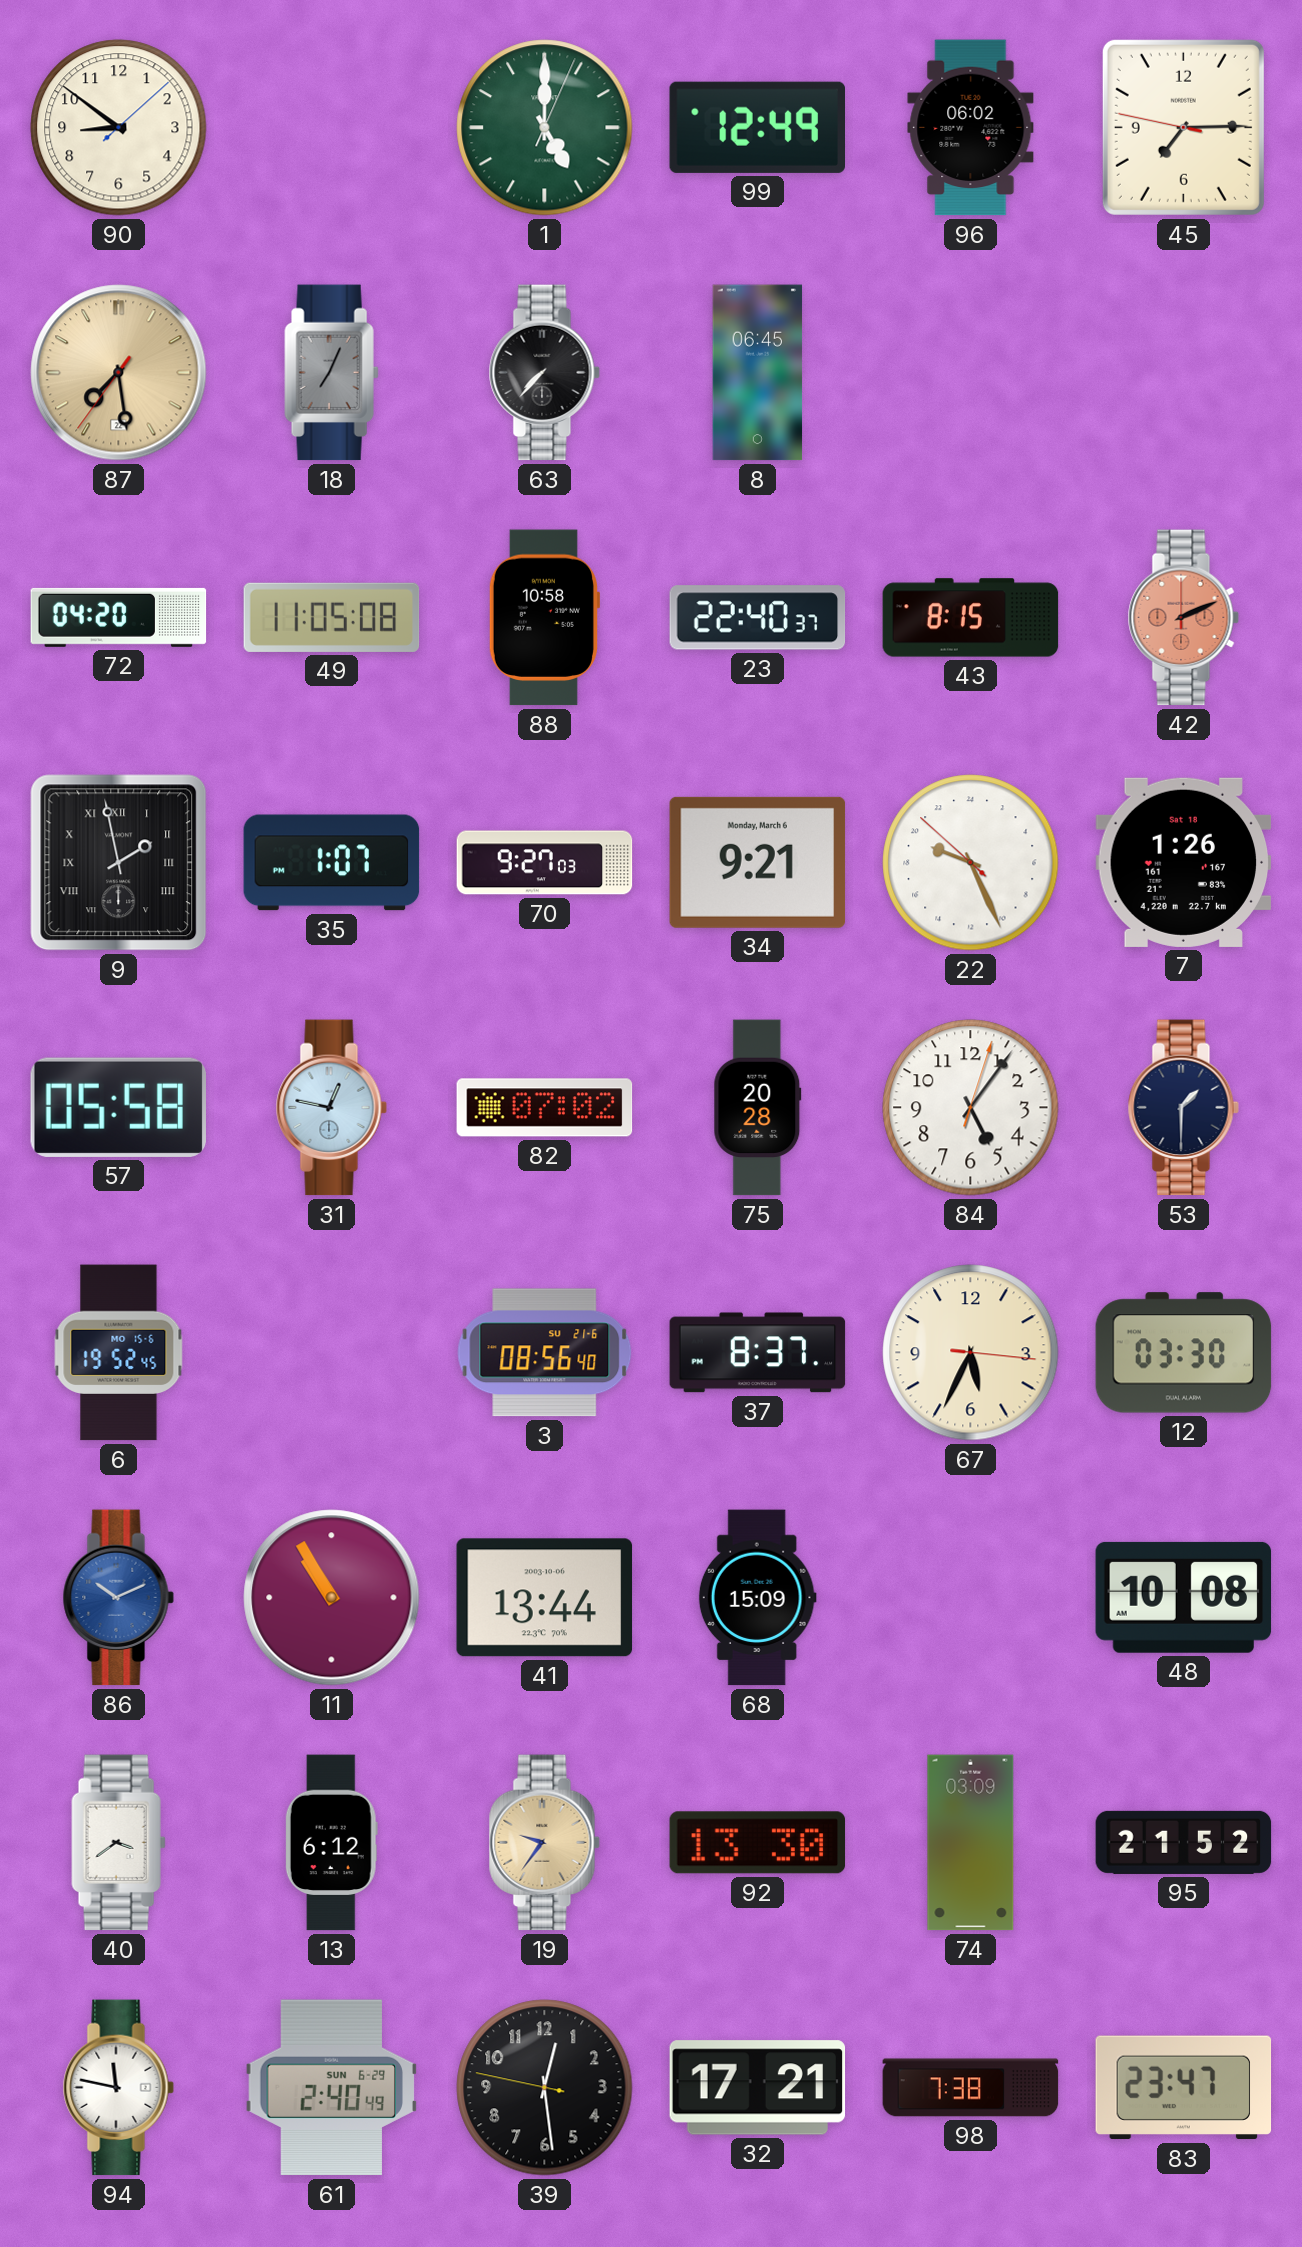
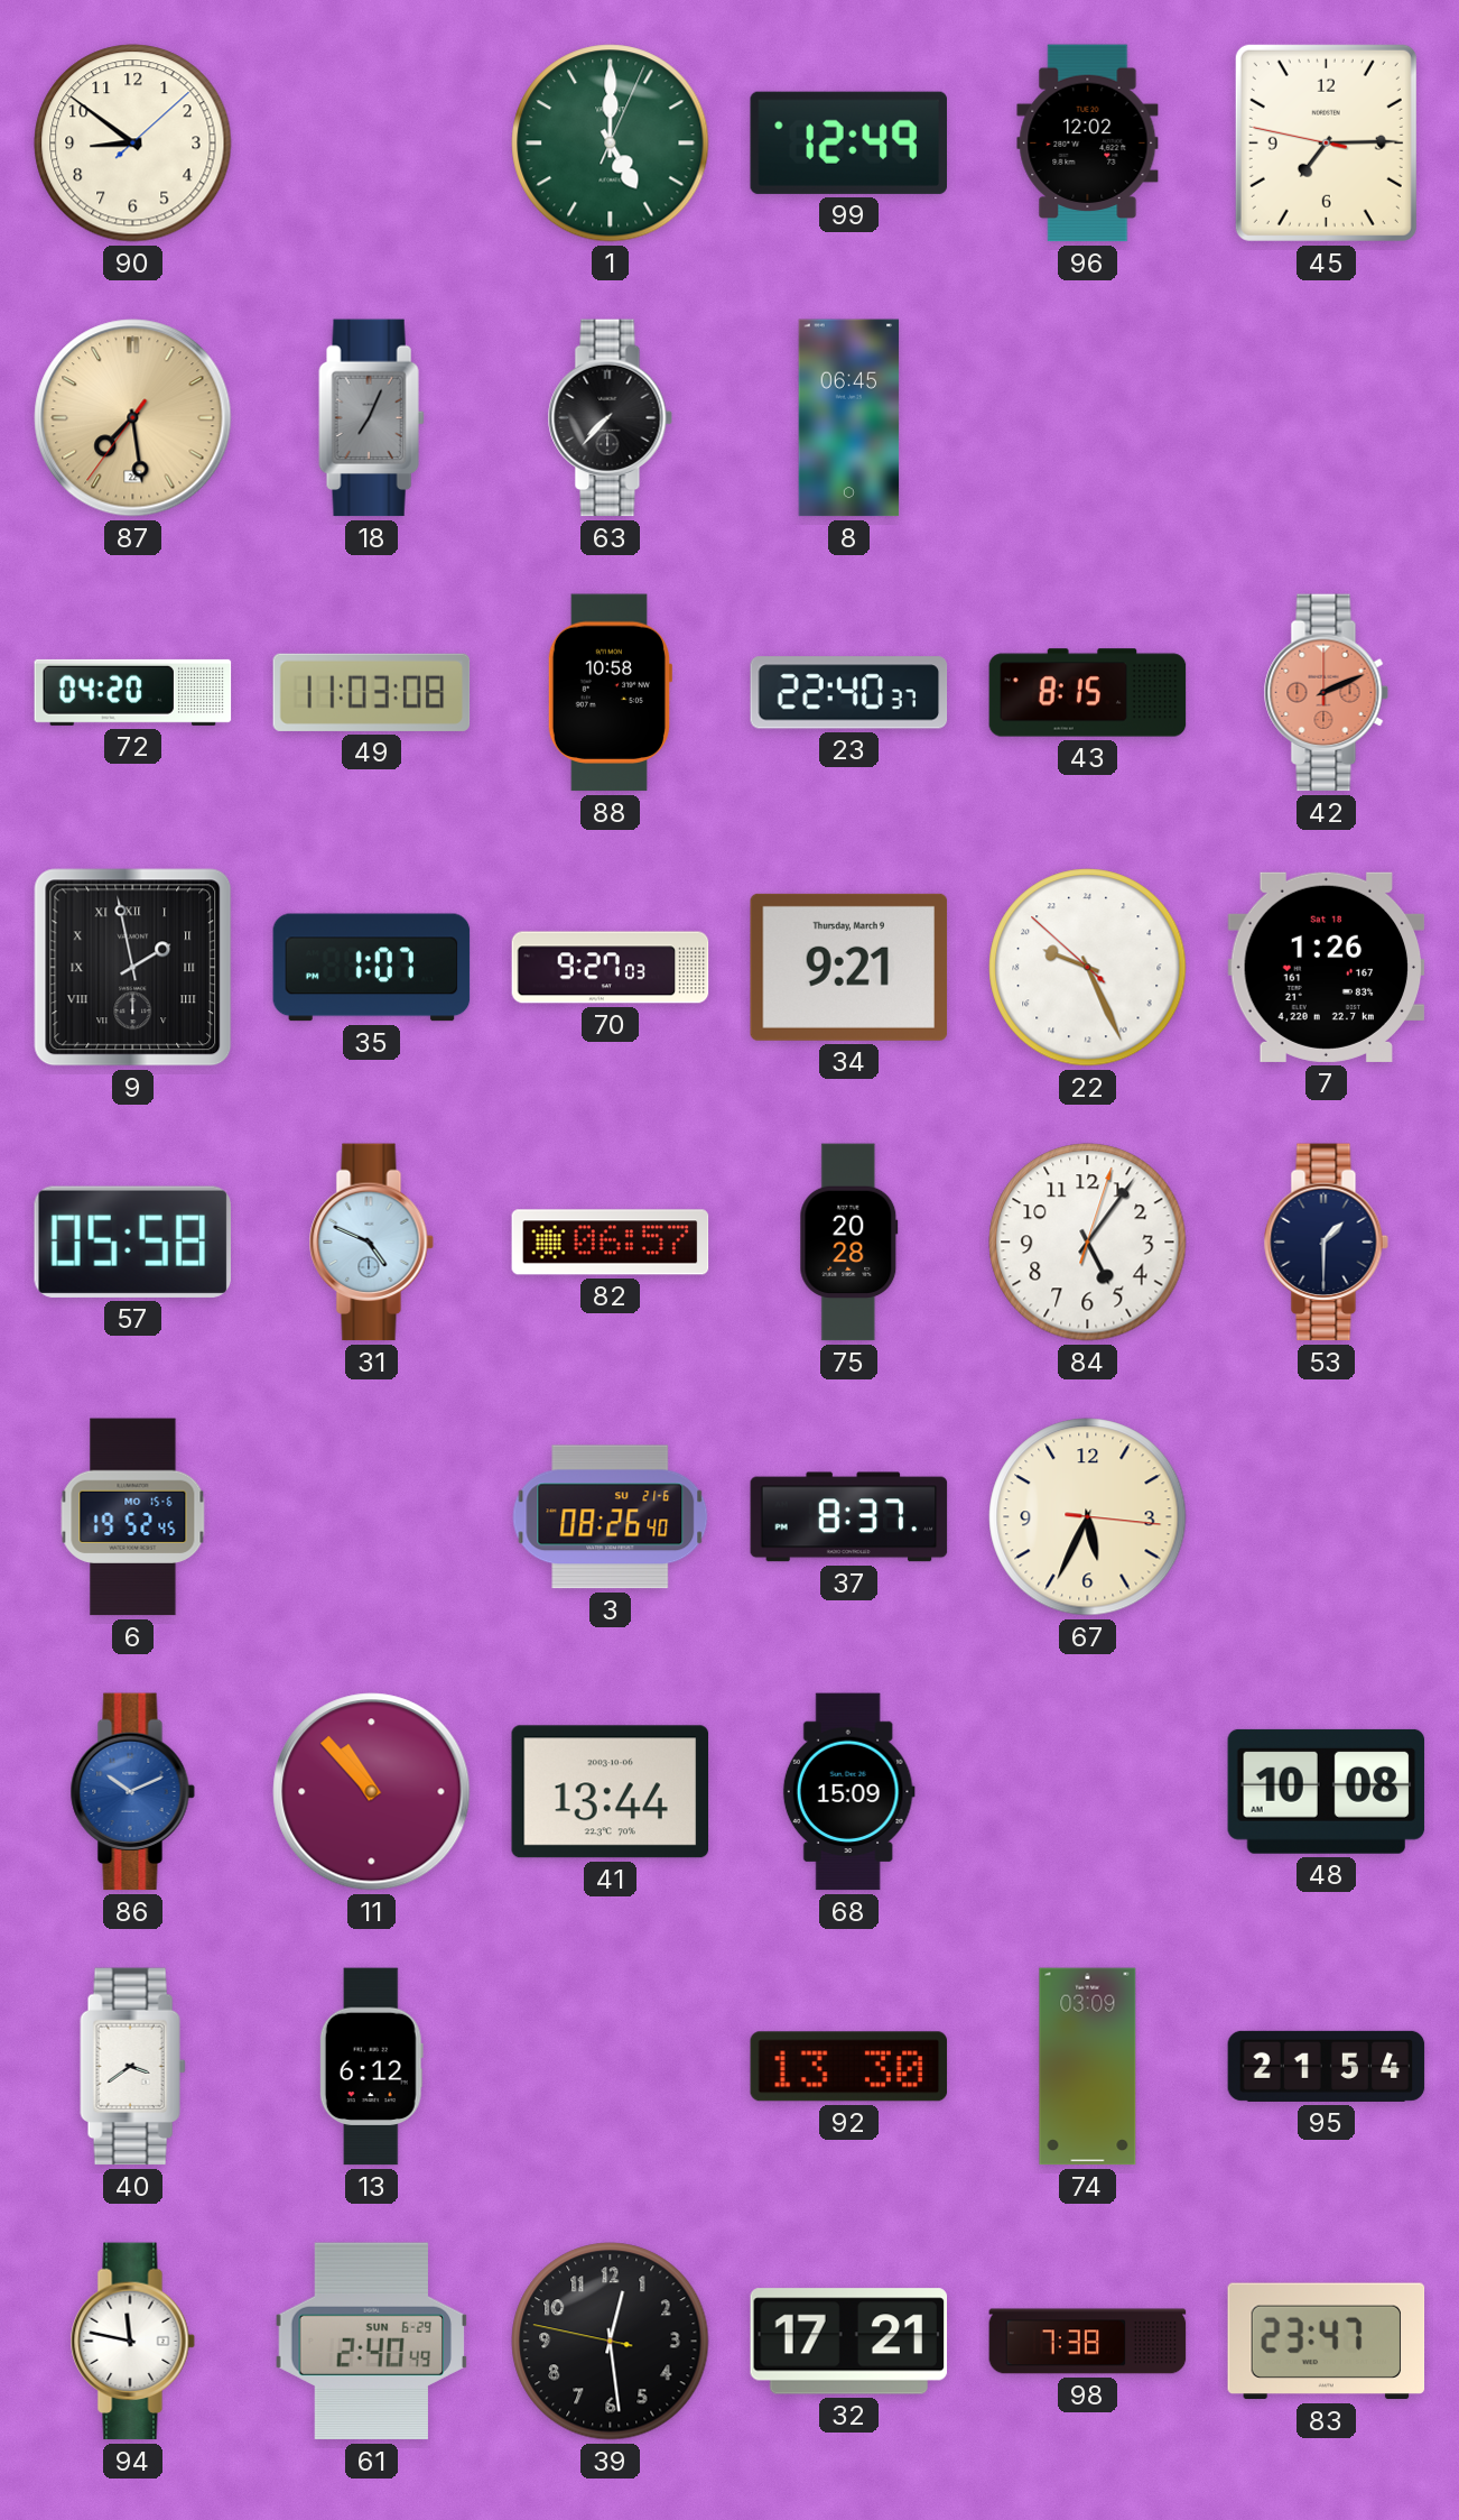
96: 06:02 -> 12:02
49: 11:05 -> 11:03
34 date: Monday, March 6 -> Thursday, March 9
31: 12:47 -> 4:49
82: 07:02 -> 06:57
3: 08:56 -> 08:26
12: 03:30 -> none
11: 10:55 -> 10:53
19: 9:36 -> none
95: 21:52 -> 21:54
